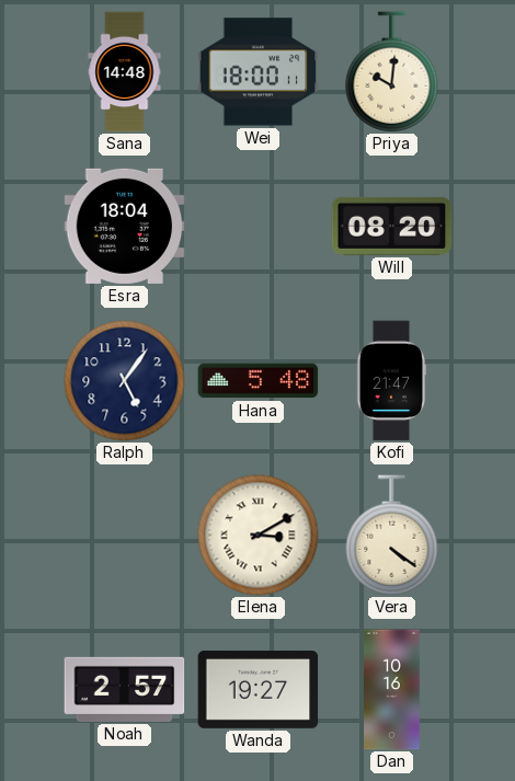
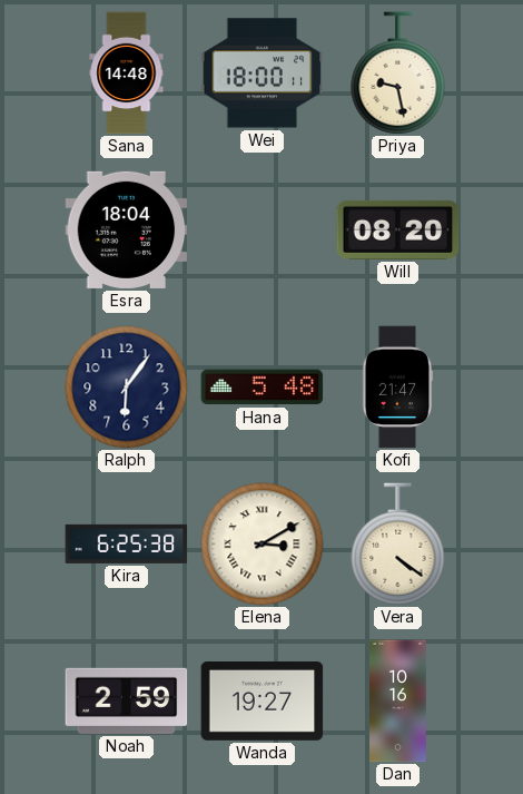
Priya: 10:01 -> 9:28
Ralph: 5:06 -> 6:06
Kira: none -> 6:25
Noah: 2:57 -> 2:59
